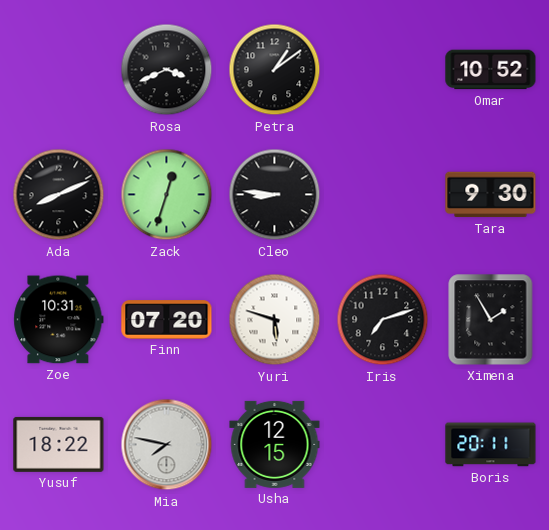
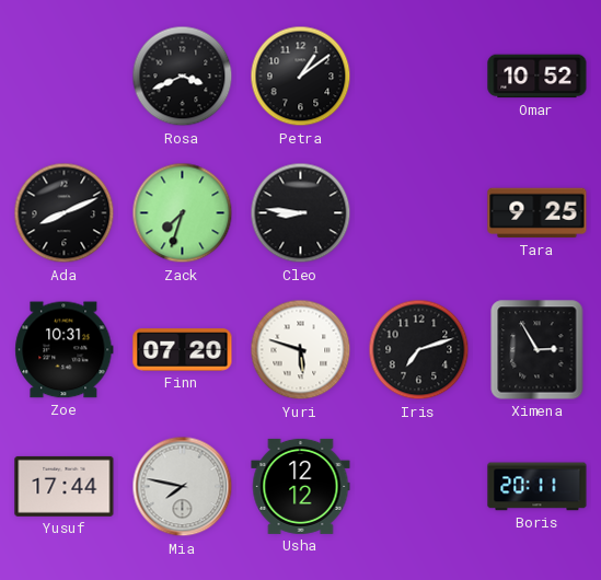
Zack: 12:33 -> 7:33
Tara: 9:30 -> 9:25
Ximena: 1:55 -> 2:55
Yusuf: 18:22 -> 17:44
Usha: 12:15 -> 12:12
